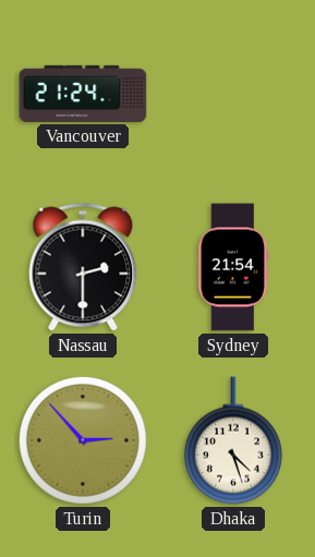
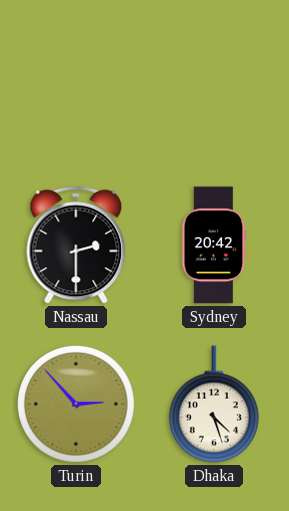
Vancouver: 21:24 -> none
Sydney: 21:54 -> 20:42
